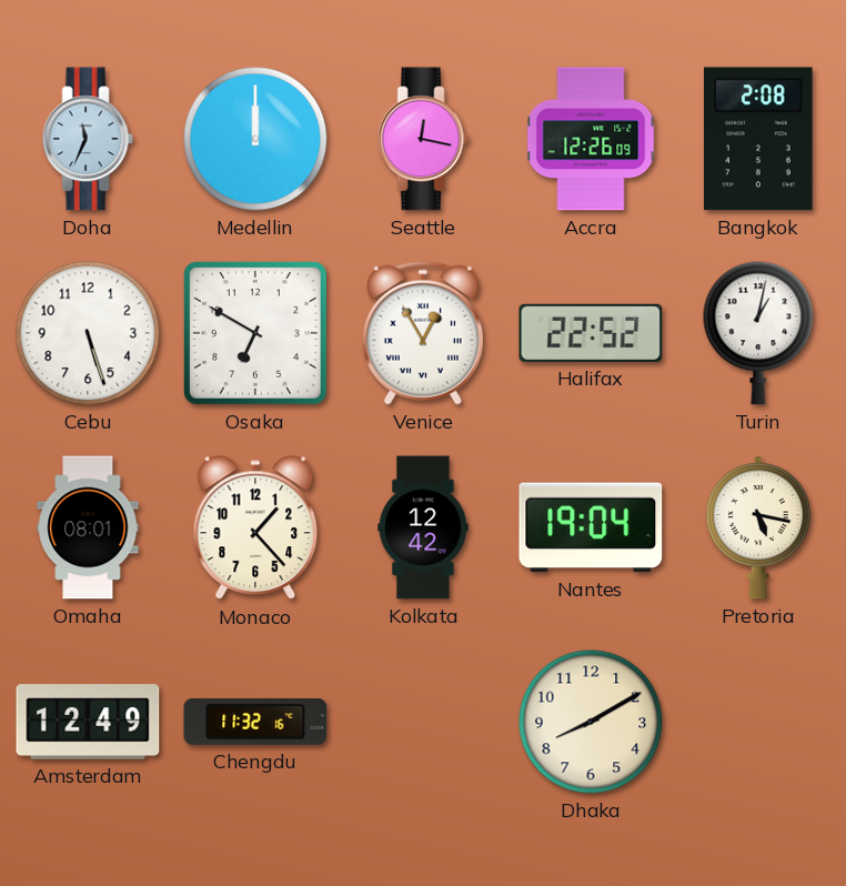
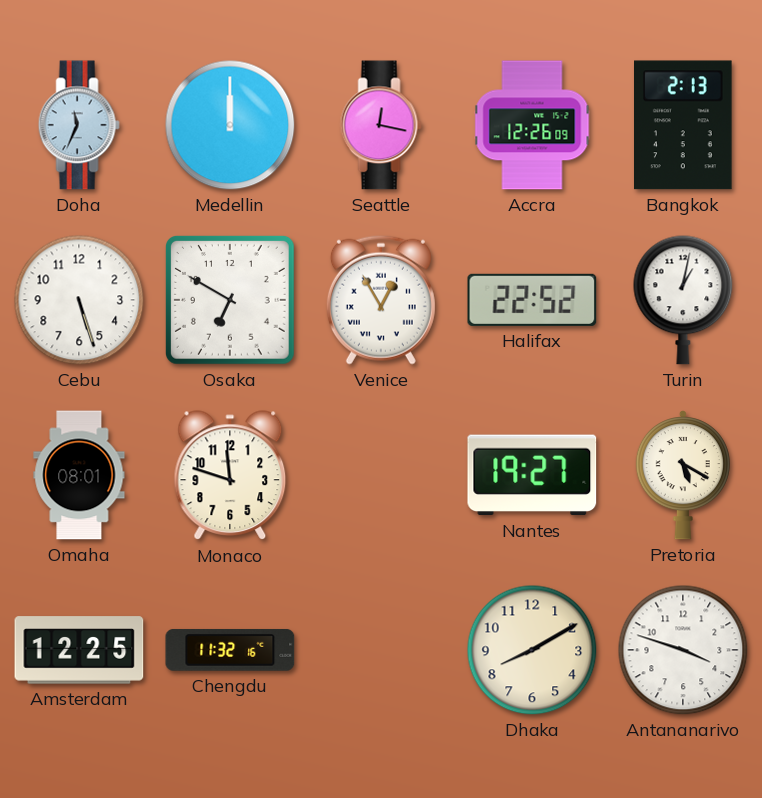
Bangkok: 2:08 -> 2:13
Monaco: 1:23 -> 11:48
Kolkata: 12:42 -> none
Nantes: 19:04 -> 19:27
Pretoria: 5:17 -> 5:20
Amsterdam: 12:49 -> 12:25
Antananarivo: none -> 3:48
